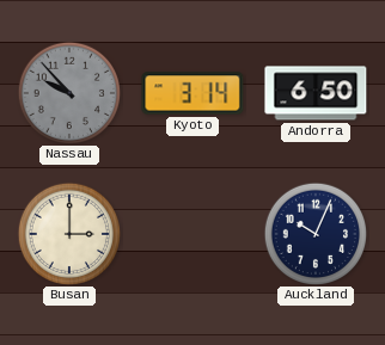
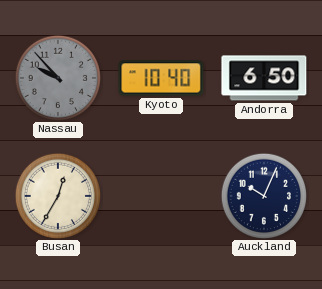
Kyoto: 3:14 -> 10:40
Busan: 3:00 -> 12:35
